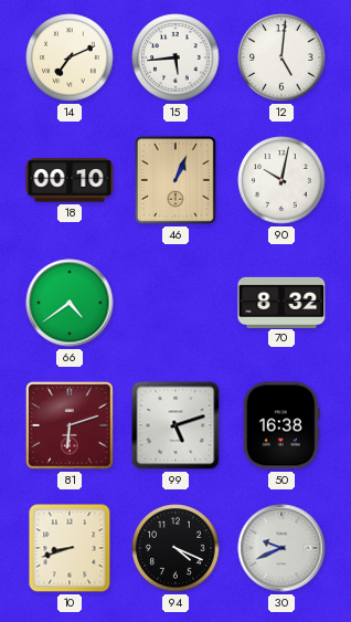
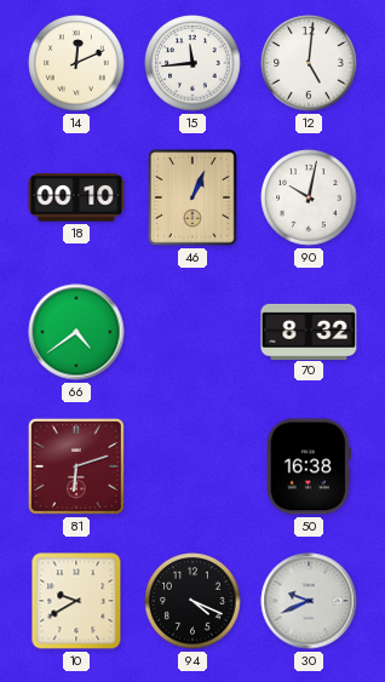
14: 7:11 -> 12:11
15: 5:44 -> 11:44
99: 5:12 -> none
10: 8:42 -> 9:40
